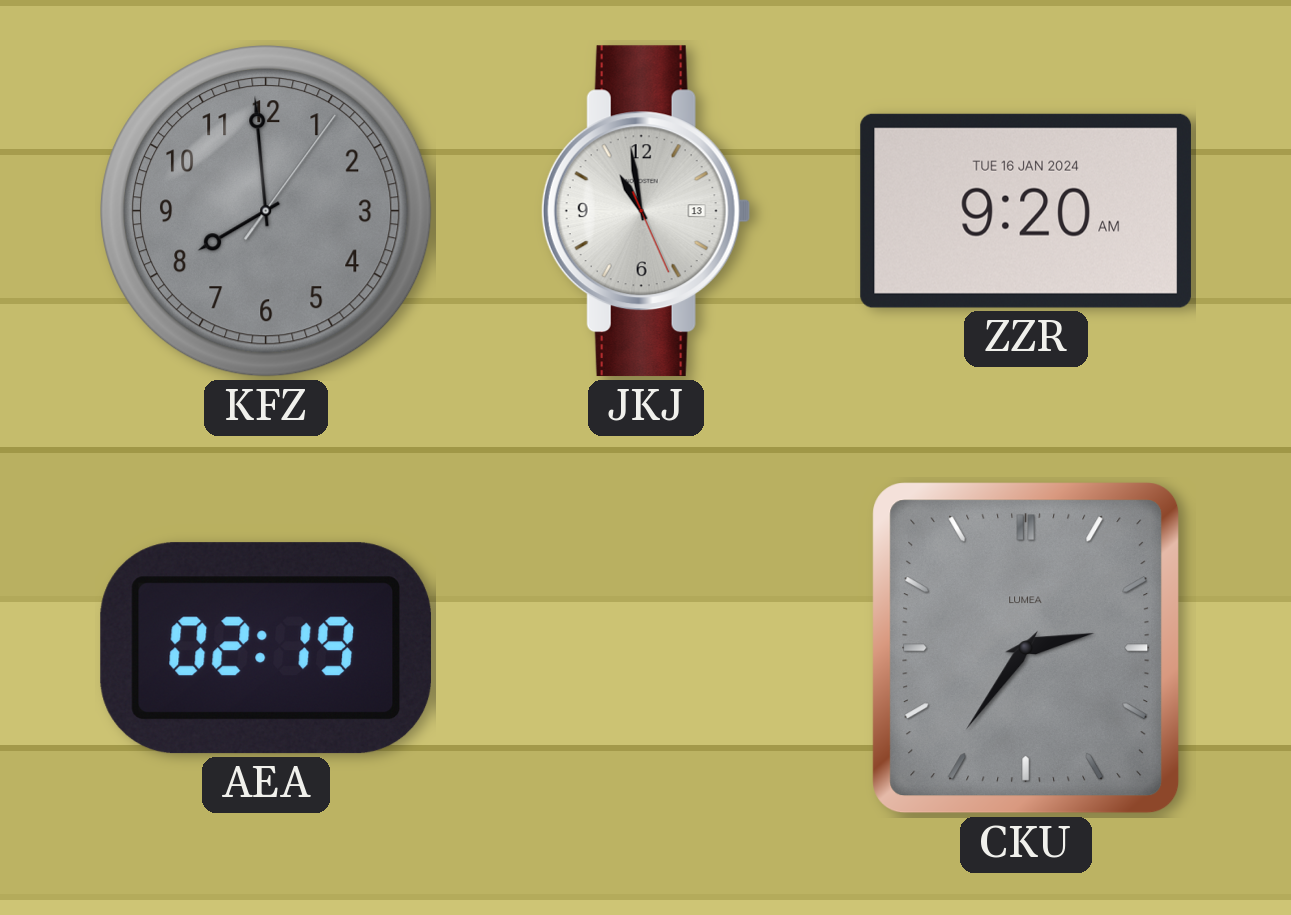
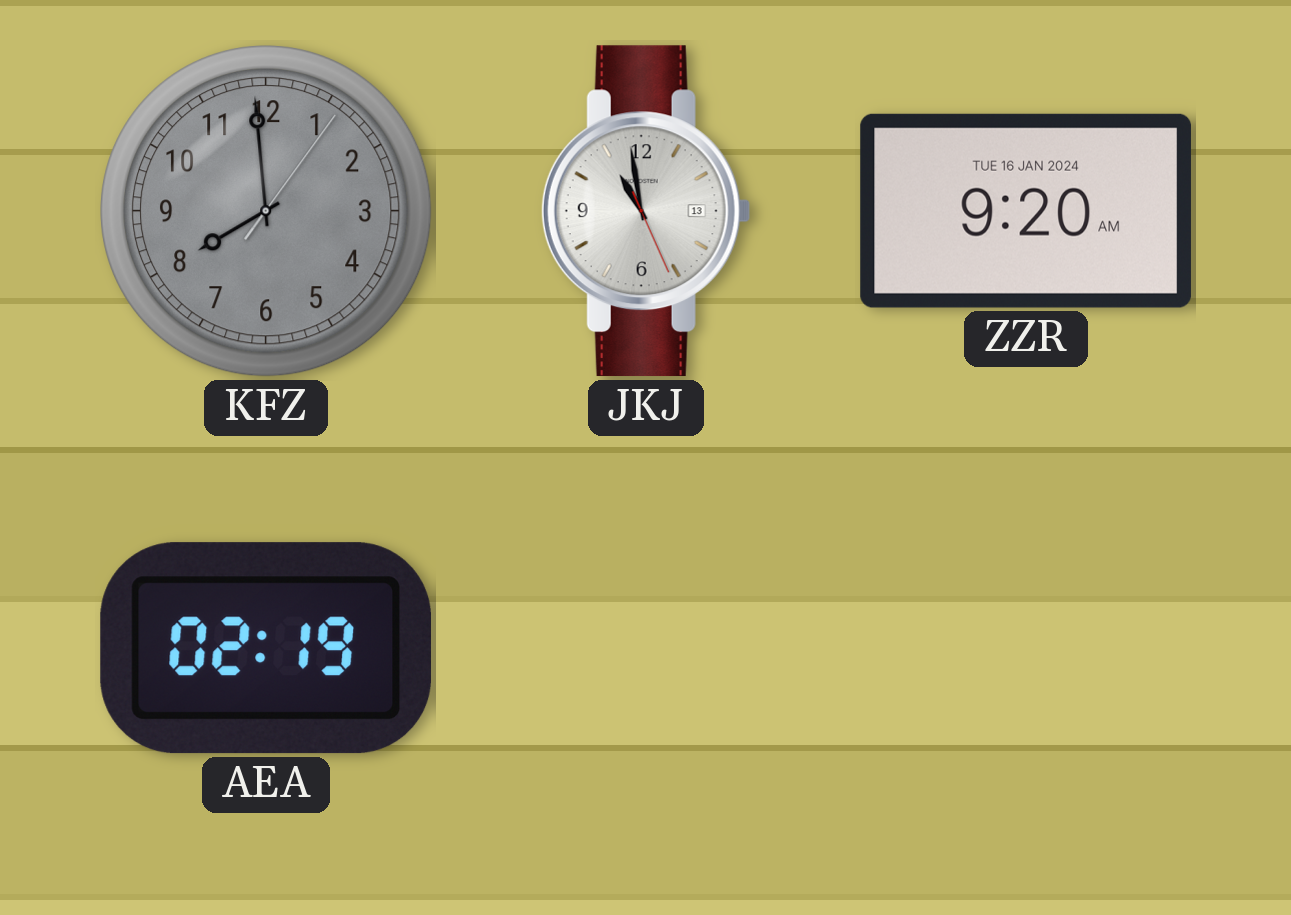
CKU: 2:36 -> none
